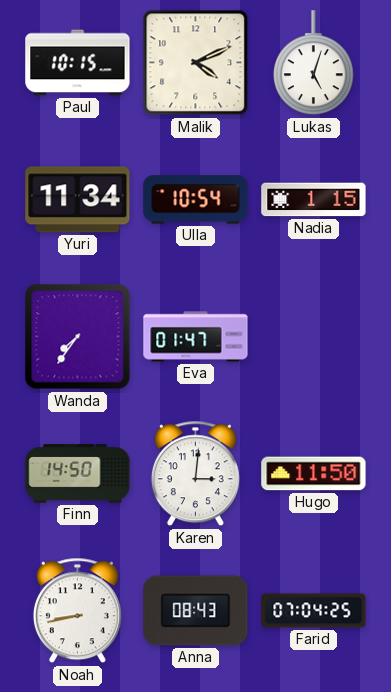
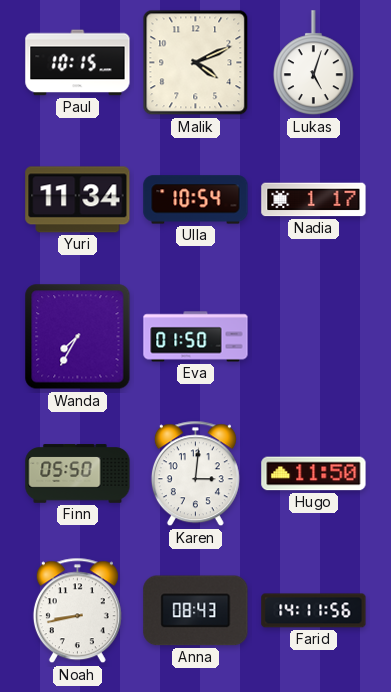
Nadia: 1:15 -> 1:17
Wanda: 7:36 -> 7:35
Eva: 01:47 -> 01:50
Finn: 14:50 -> 05:50
Farid: 07:04 -> 14:11
